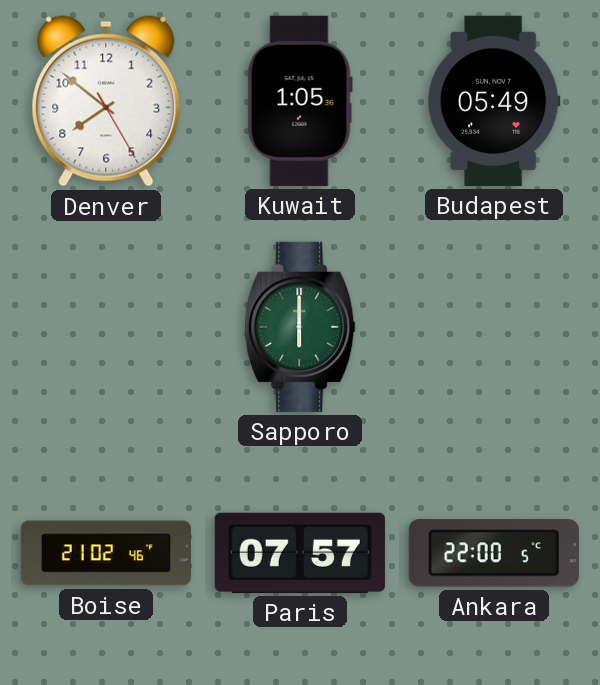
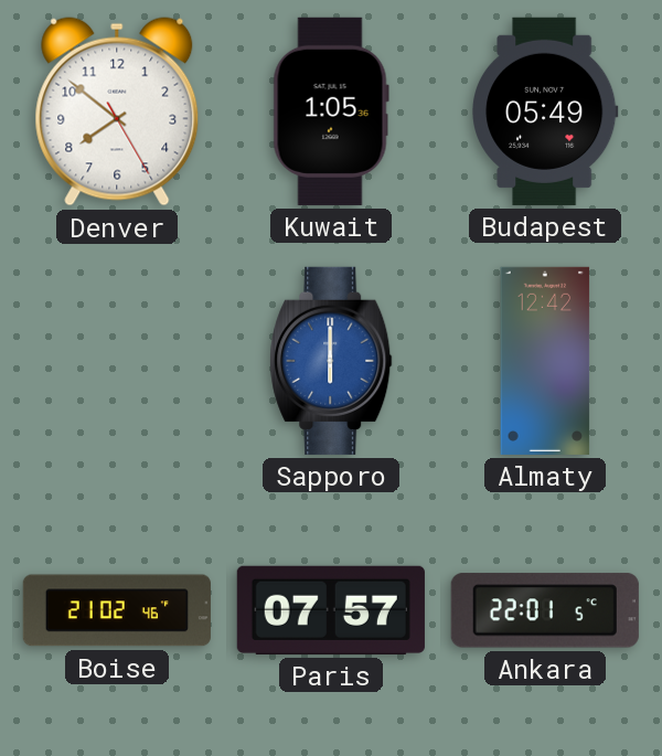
Sapporo dial: green -> blue
Almaty: none -> 12:42
Ankara: 22:00 -> 22:01
